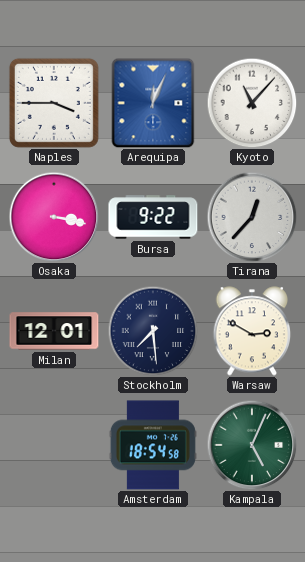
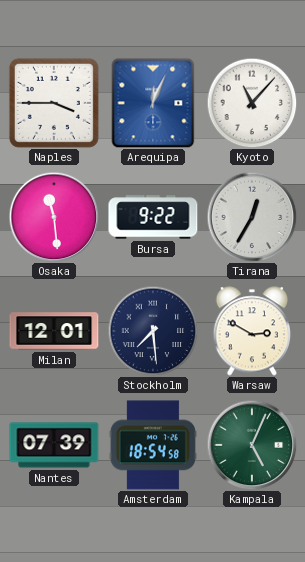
Osaka: 3:17 -> 11:29
Tirana: 12:37 -> 12:35
Nantes: none -> 07:39
